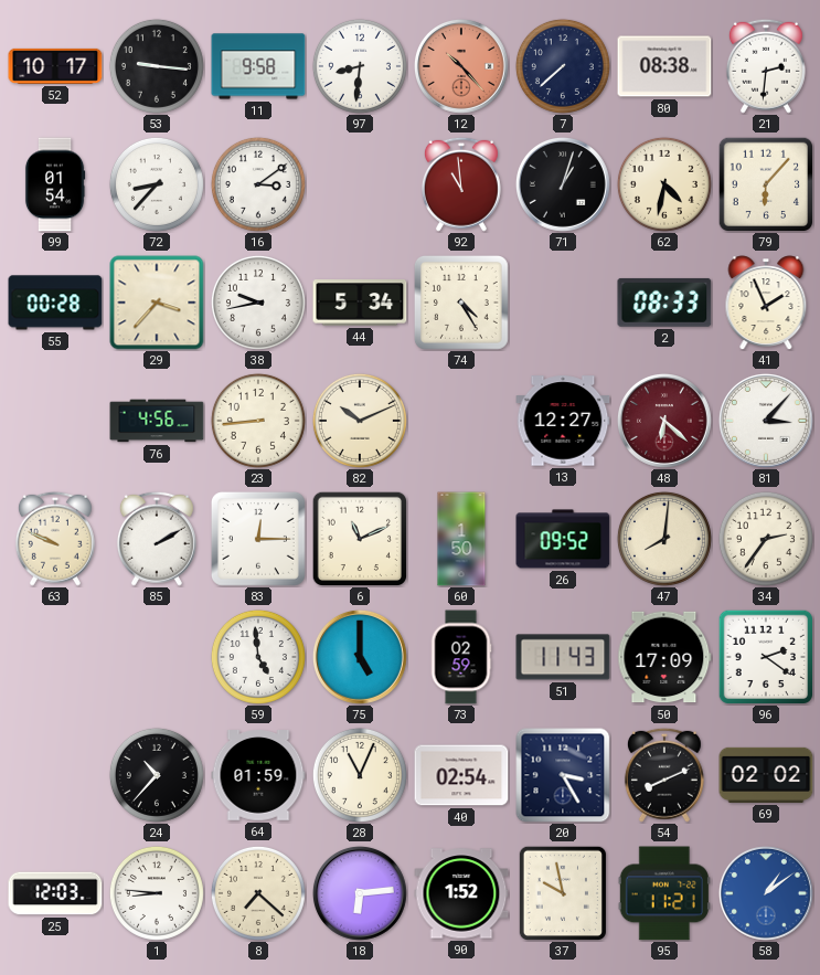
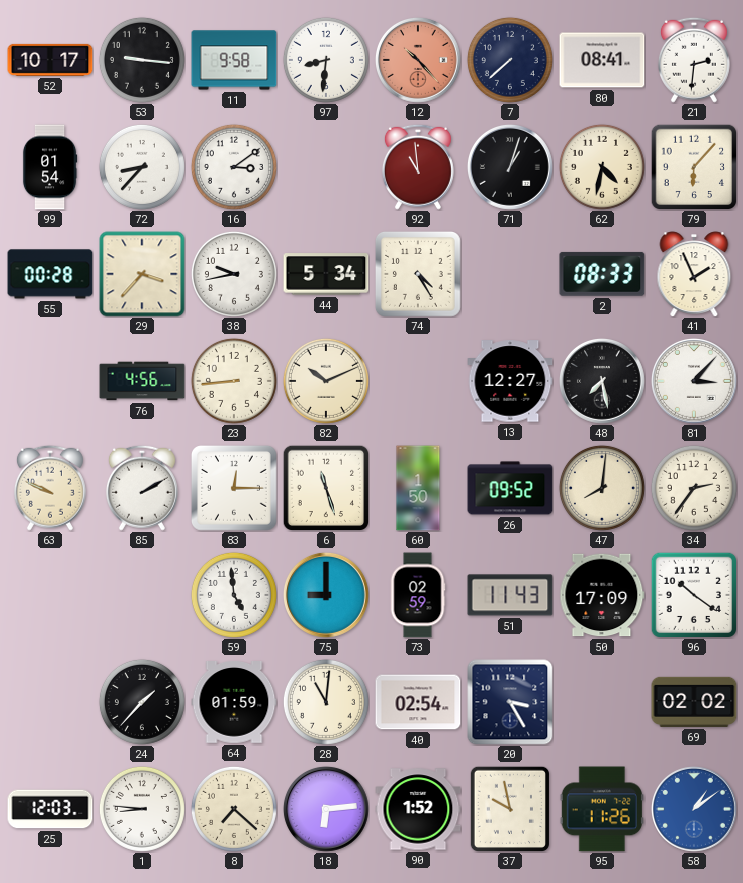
80: 08:38 -> 08:41
48: 6:22 -> 7:28
48 dial: burgundy -> black
6: 11:11 -> 11:27
75: 5:00 -> 9:00
96: 2:21 -> 10:21
24: 10:37 -> 1:37
28: 11:04 -> 11:01
54: 8:11 -> none
95: 11:21 -> 11:26
